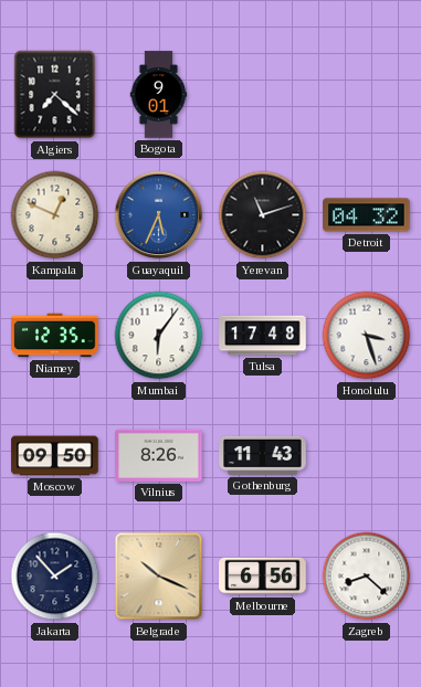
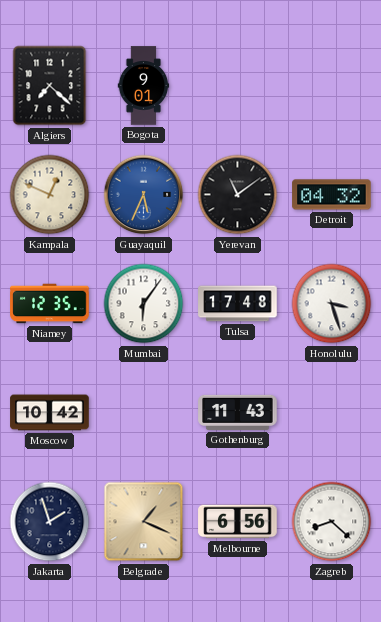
Yerevan: 11:12 -> 11:09
Moscow: 09:50 -> 10:42
Vilnius: 8:26 -> none
Jakarta: 1:53 -> 1:57
Belgrade: 10:19 -> 1:19
